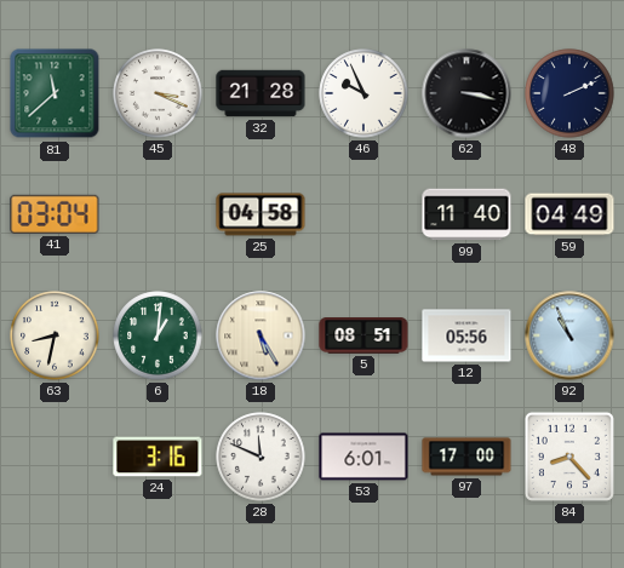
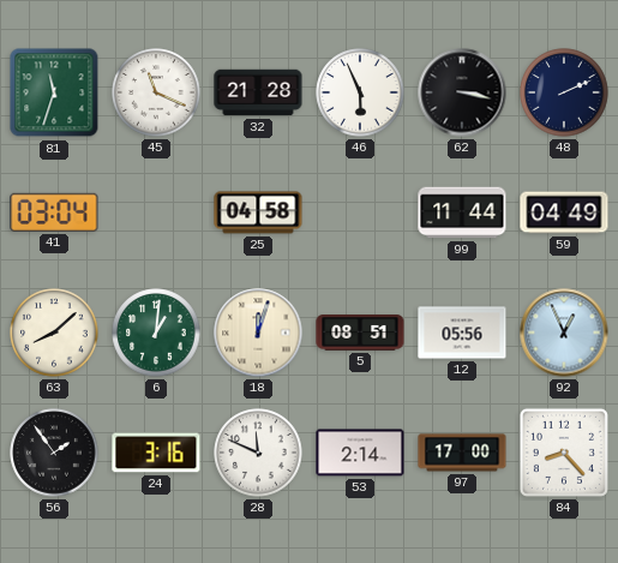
81: 11:38 -> 11:33
45: 3:19 -> 11:19
46: 9:56 -> 5:56
99: 11:40 -> 11:44
63: 8:32 -> 8:08
18: 5:25 -> 12:03
92: 10:56 -> 12:56
56: none -> 1:54
53: 6:01 -> 2:14
